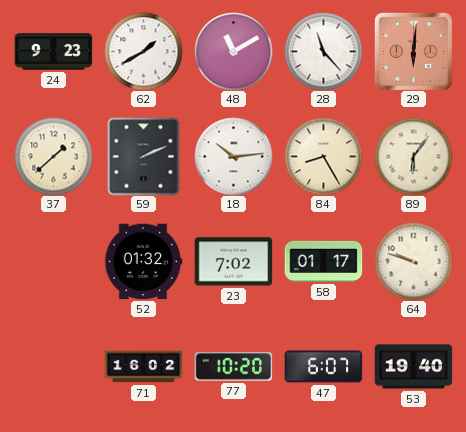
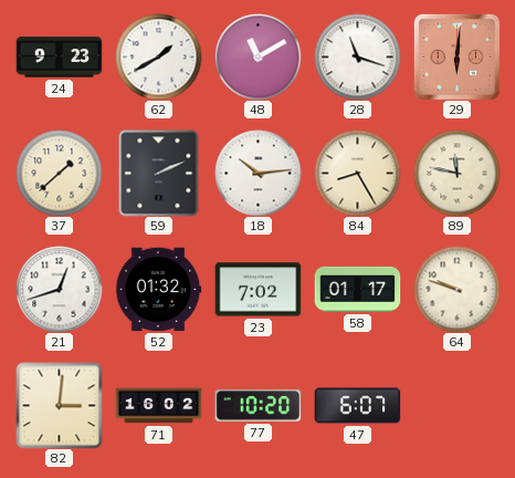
28: 11:23 -> 11:18
89: 6:06 -> 11:47
21: none -> 12:42
82: none -> 3:01
53: 19:40 -> none
